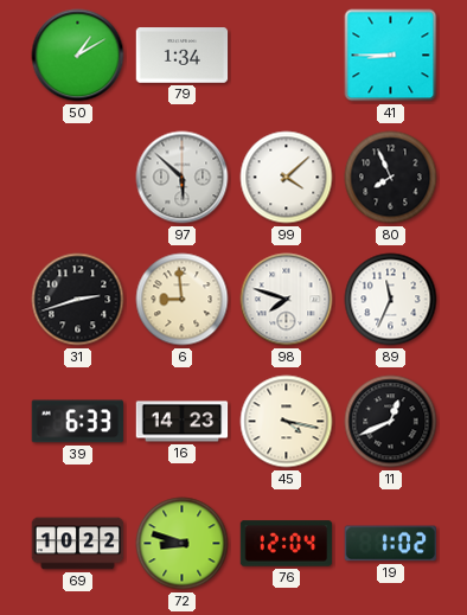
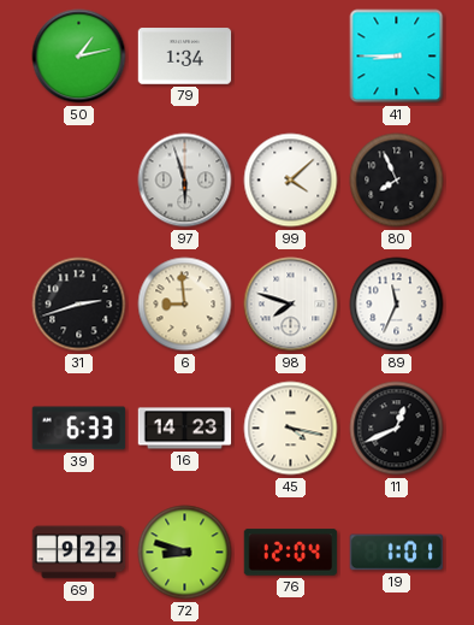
50: 1:10 -> 1:13
97: 5:52 -> 5:57
69: 10:22 -> 9:22
19: 1:02 -> 1:01
